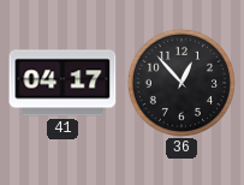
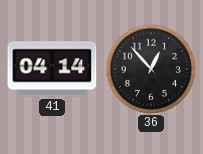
41: 04:17 -> 04:14
